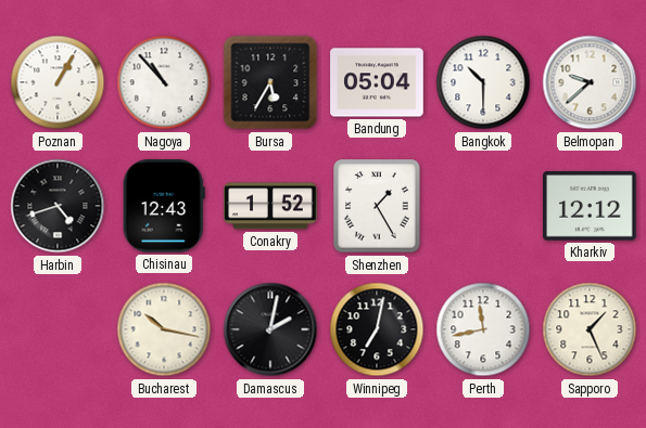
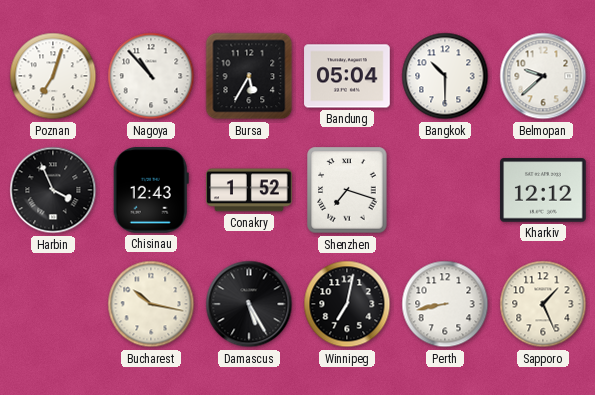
Poznan: 1:05 -> 7:03
Harbin: 4:42 -> 3:56
Shenzhen: 1:25 -> 7:18
Damascus: 2:02 -> 5:25
Perth: 11:43 -> 8:43
